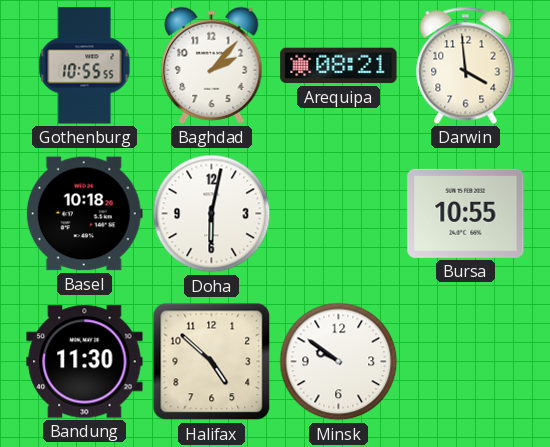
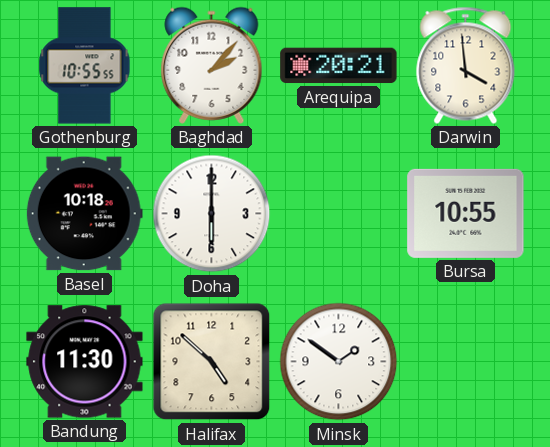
Arequipa: 08:21 -> 20:21
Doha: 6:02 -> 6:00
Minsk: 9:51 -> 1:51
